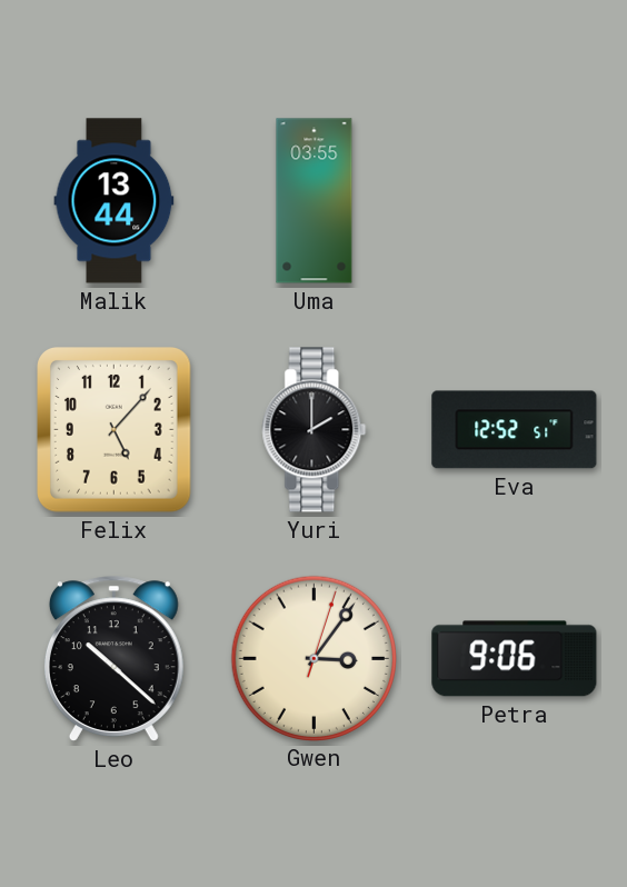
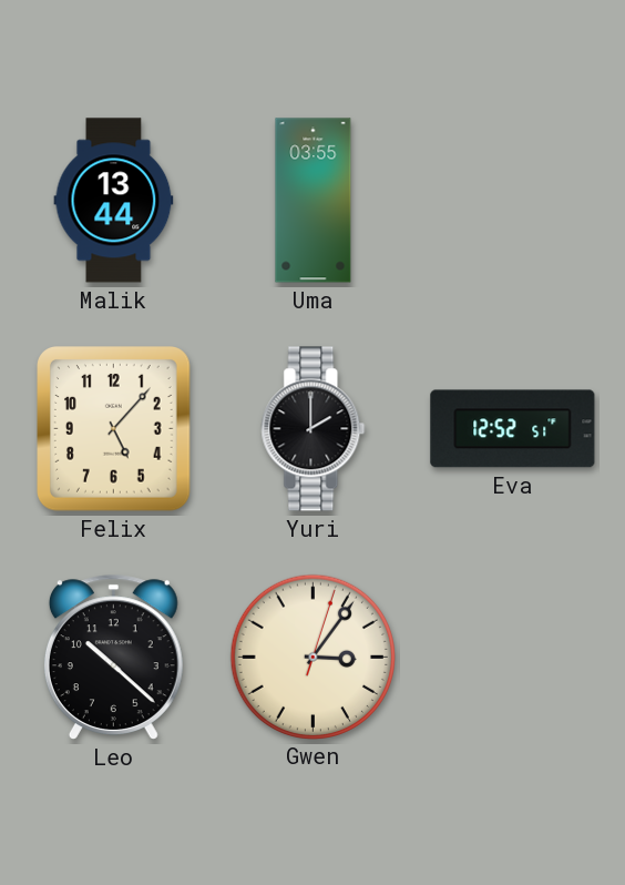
Petra: 9:06 -> none
